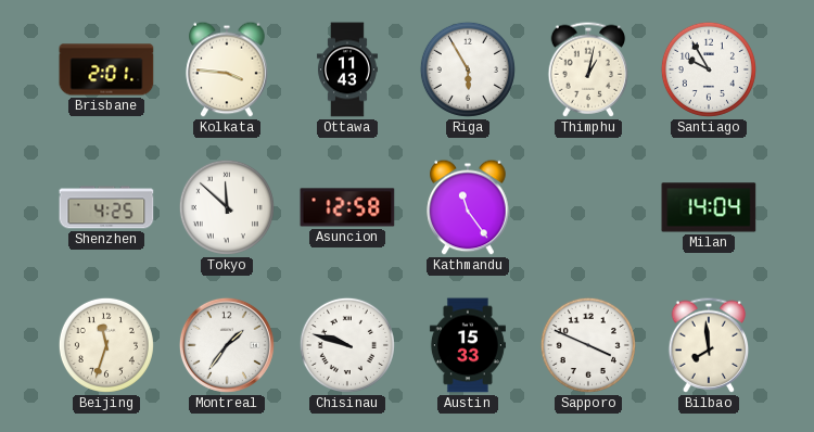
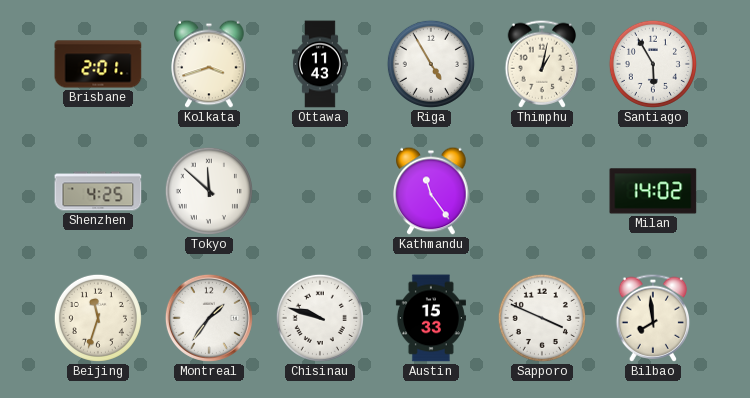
Kolkata: 3:46 -> 3:42
Riga: 5:55 -> 4:55
Santiago: 9:55 -> 5:55
Asuncion: 12:58 -> none
Milan: 14:04 -> 14:02
